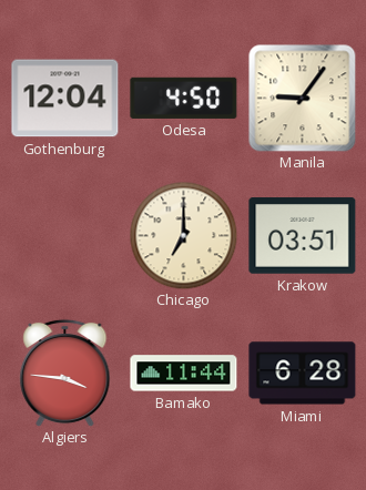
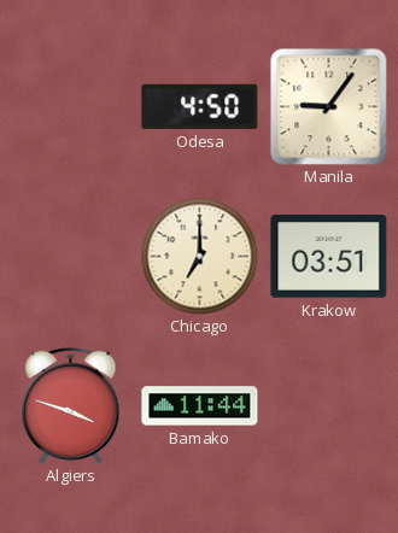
Gothenburg: 12:04 -> none
Algiers: 3:46 -> 3:48
Miami: 6:28 -> none
